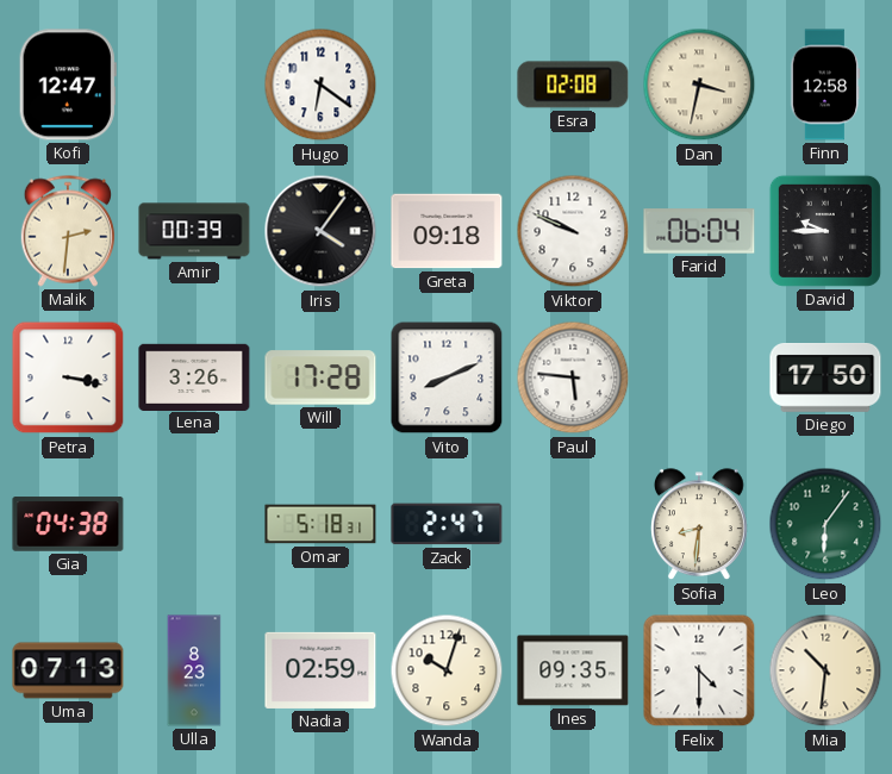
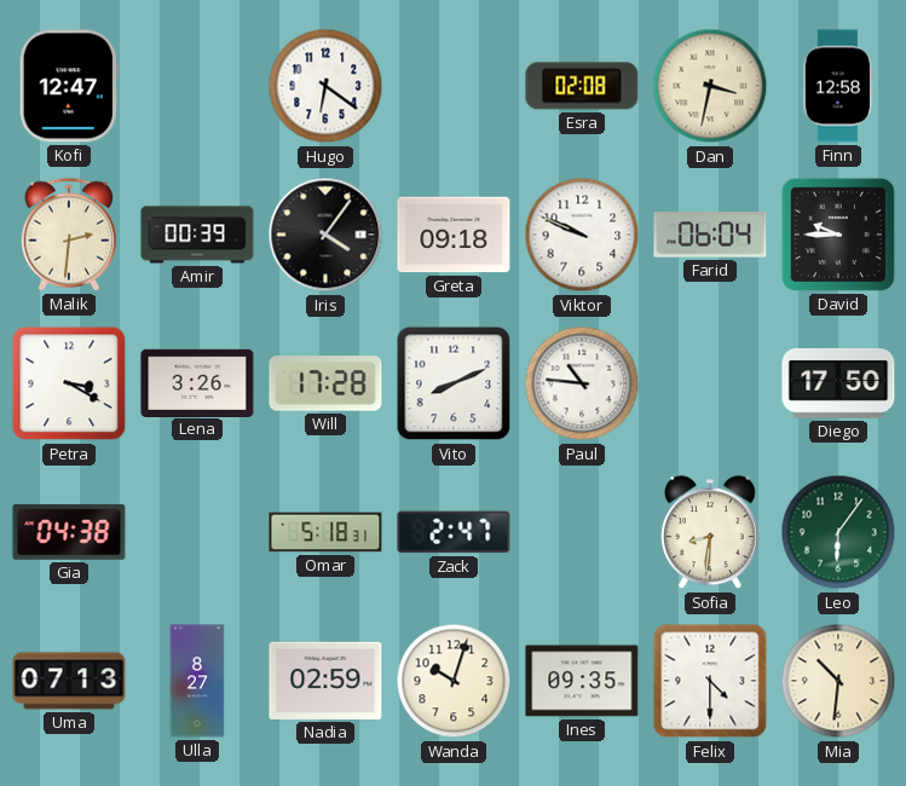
Petra: 3:17 -> 3:20
Paul: 5:46 -> 10:46
Ulla: 8:23 -> 8:27
